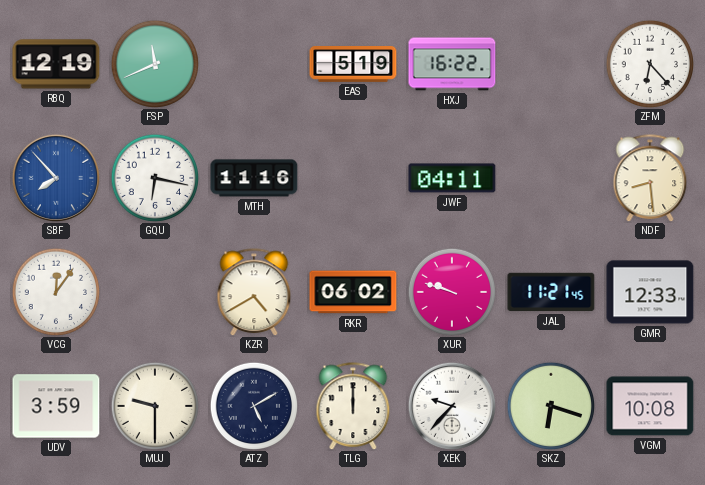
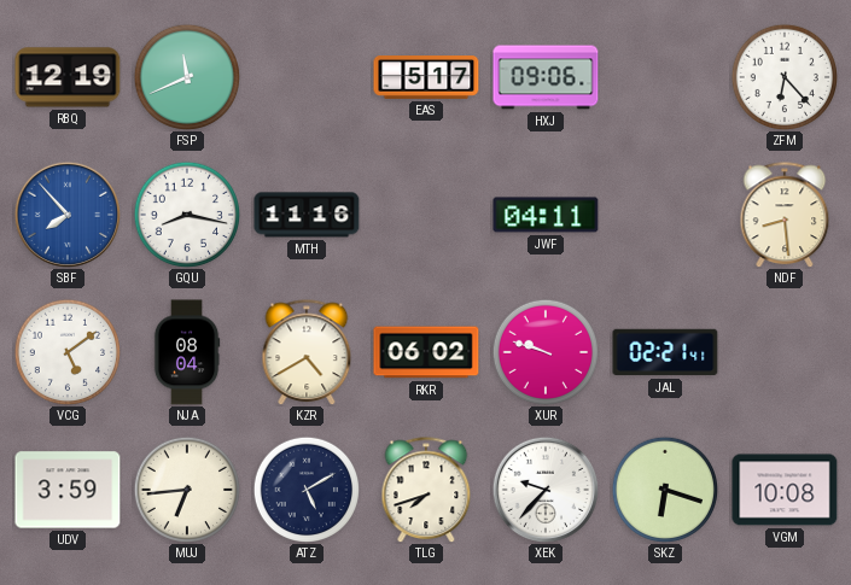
EAS: 5:19 -> 5:17
HXJ: 16:22 -> 09:06
GQU: 6:17 -> 8:17
VCG: 12:06 -> 5:09
NJA: none -> 08:04
JAL: 11:21 -> 02:21
GMR: 12:33 -> none
MUJ: 9:30 -> 6:44
TLG: 12:00 -> 7:42
